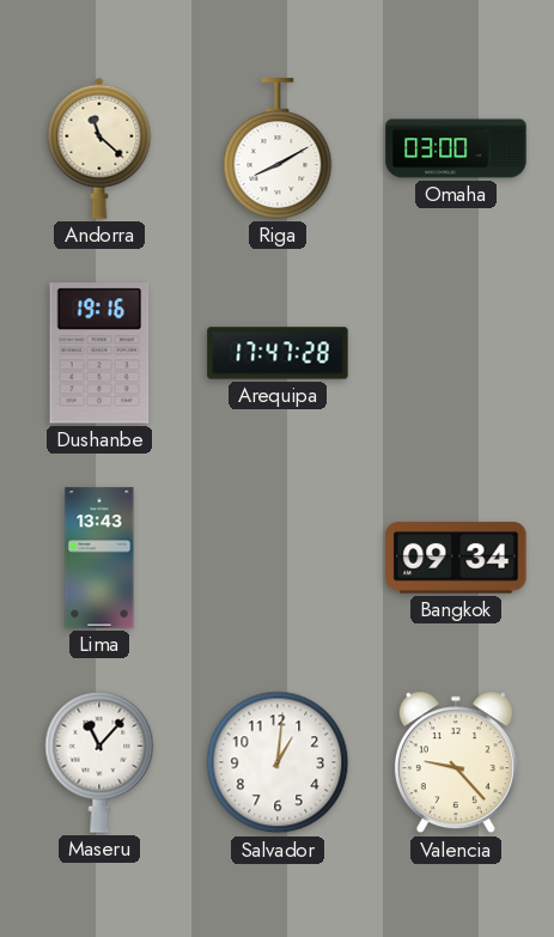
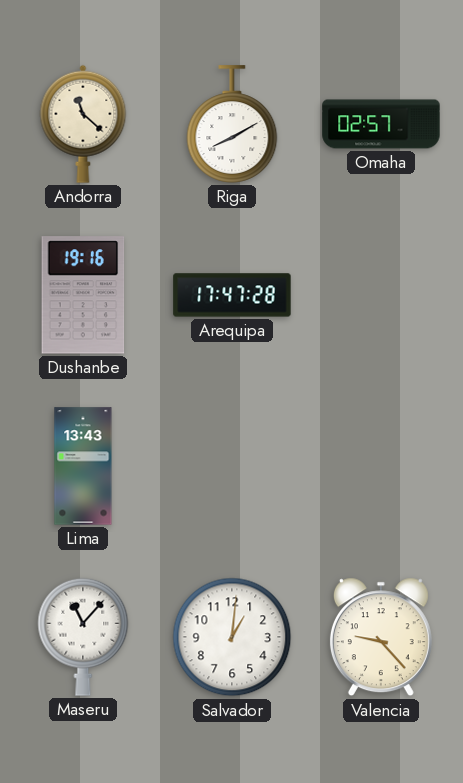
Omaha: 03:00 -> 02:57
Bangkok: 09:34 -> none
